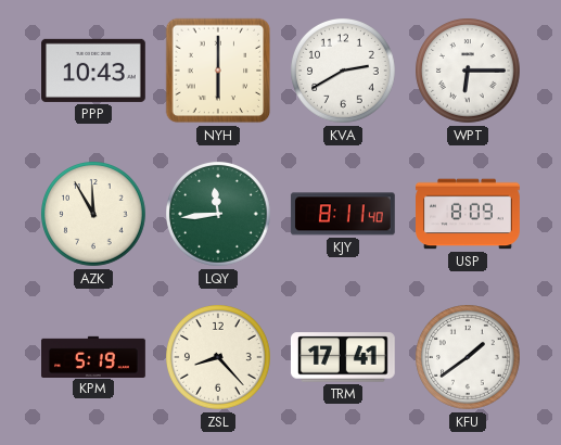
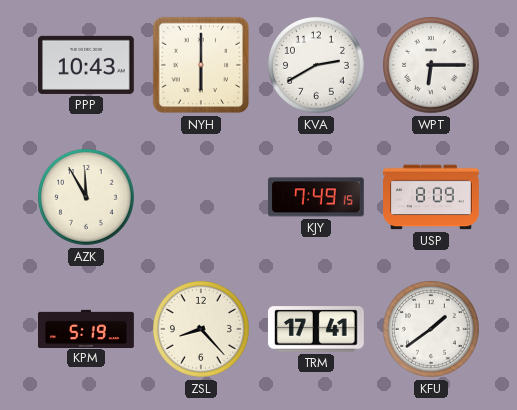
LQY: 11:44 -> none
KJY: 8:11 -> 7:49
